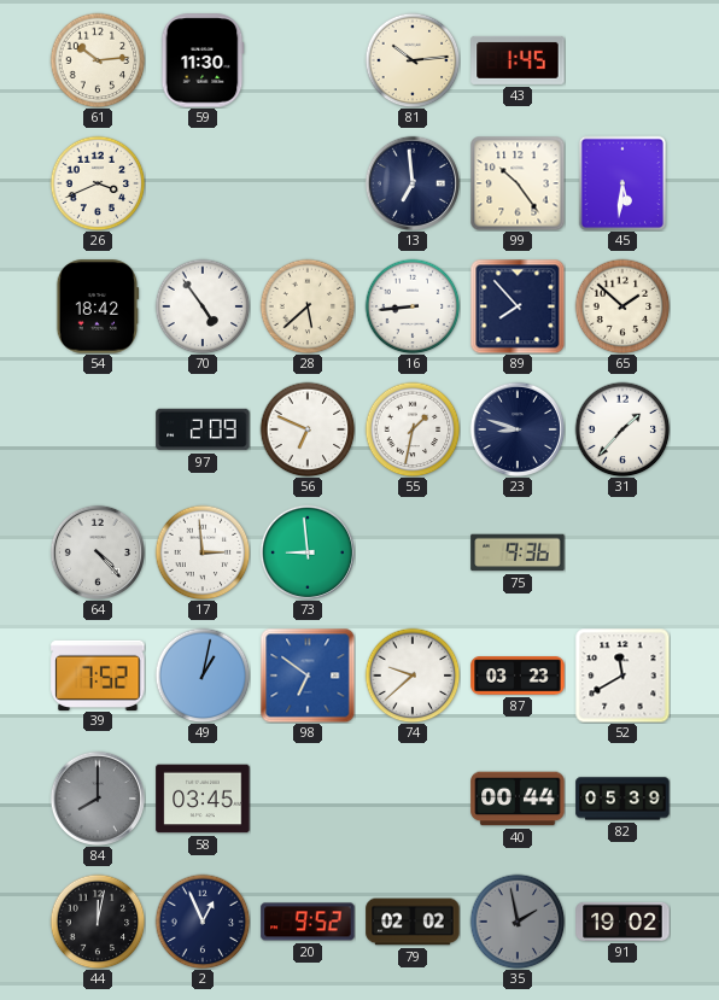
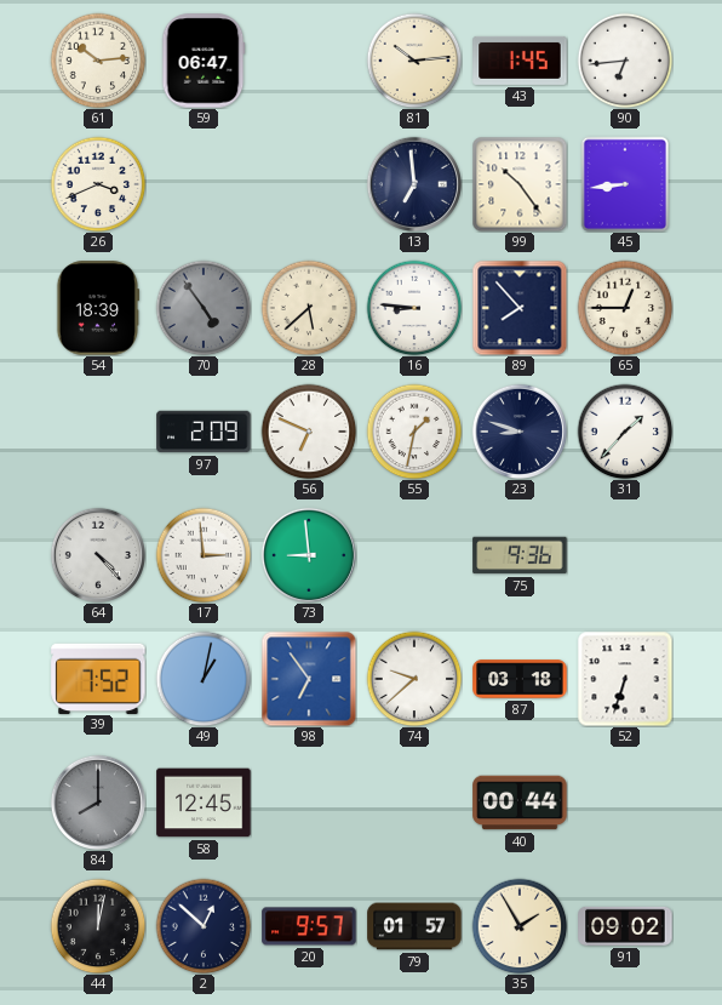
59: 11:30 -> 06:47
90: none -> 6:44
45: 5:31 -> 8:44
54: 18:42 -> 18:39
70 dial: white -> grey
16: 8:44 -> 8:46
65: 1:52 -> 12:45
98: 6:51 -> 6:54
87: 03:23 -> 03:18
52: 11:40 -> 6:33
58: 03:45 -> 12:45
82: 05:39 -> none
2: 12:56 -> 12:52
20: 9:52 -> 9:57
79: 02:02 -> 01:57
35: 1:58 -> 1:55
35 dial: grey -> cream
91: 19:02 -> 09:02
